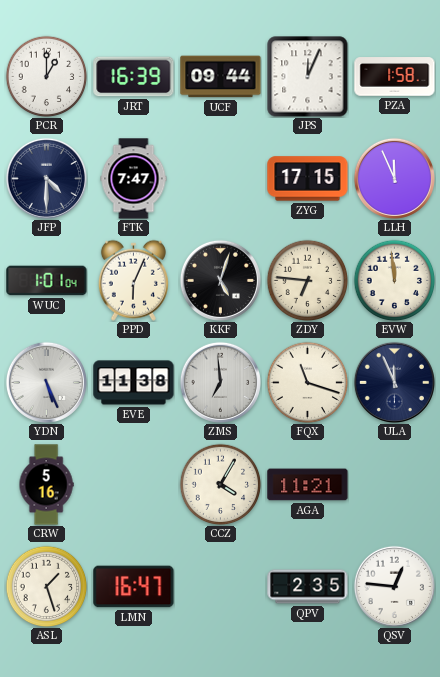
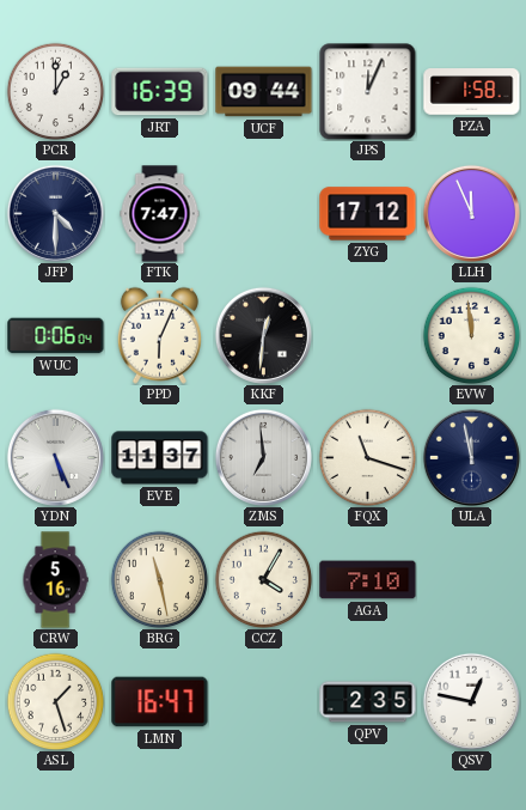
ZYG: 17:15 -> 17:12
WUC: 1:01 -> 0:06
KKF: 5:03 -> 12:31
ZDY: 6:46 -> none
EVE: 11:38 -> 11:37
ULA: 11:56 -> 11:58
BRG: none -> 11:28
AGA: 11:21 -> 7:10
QSV: 12:46 -> 12:47
